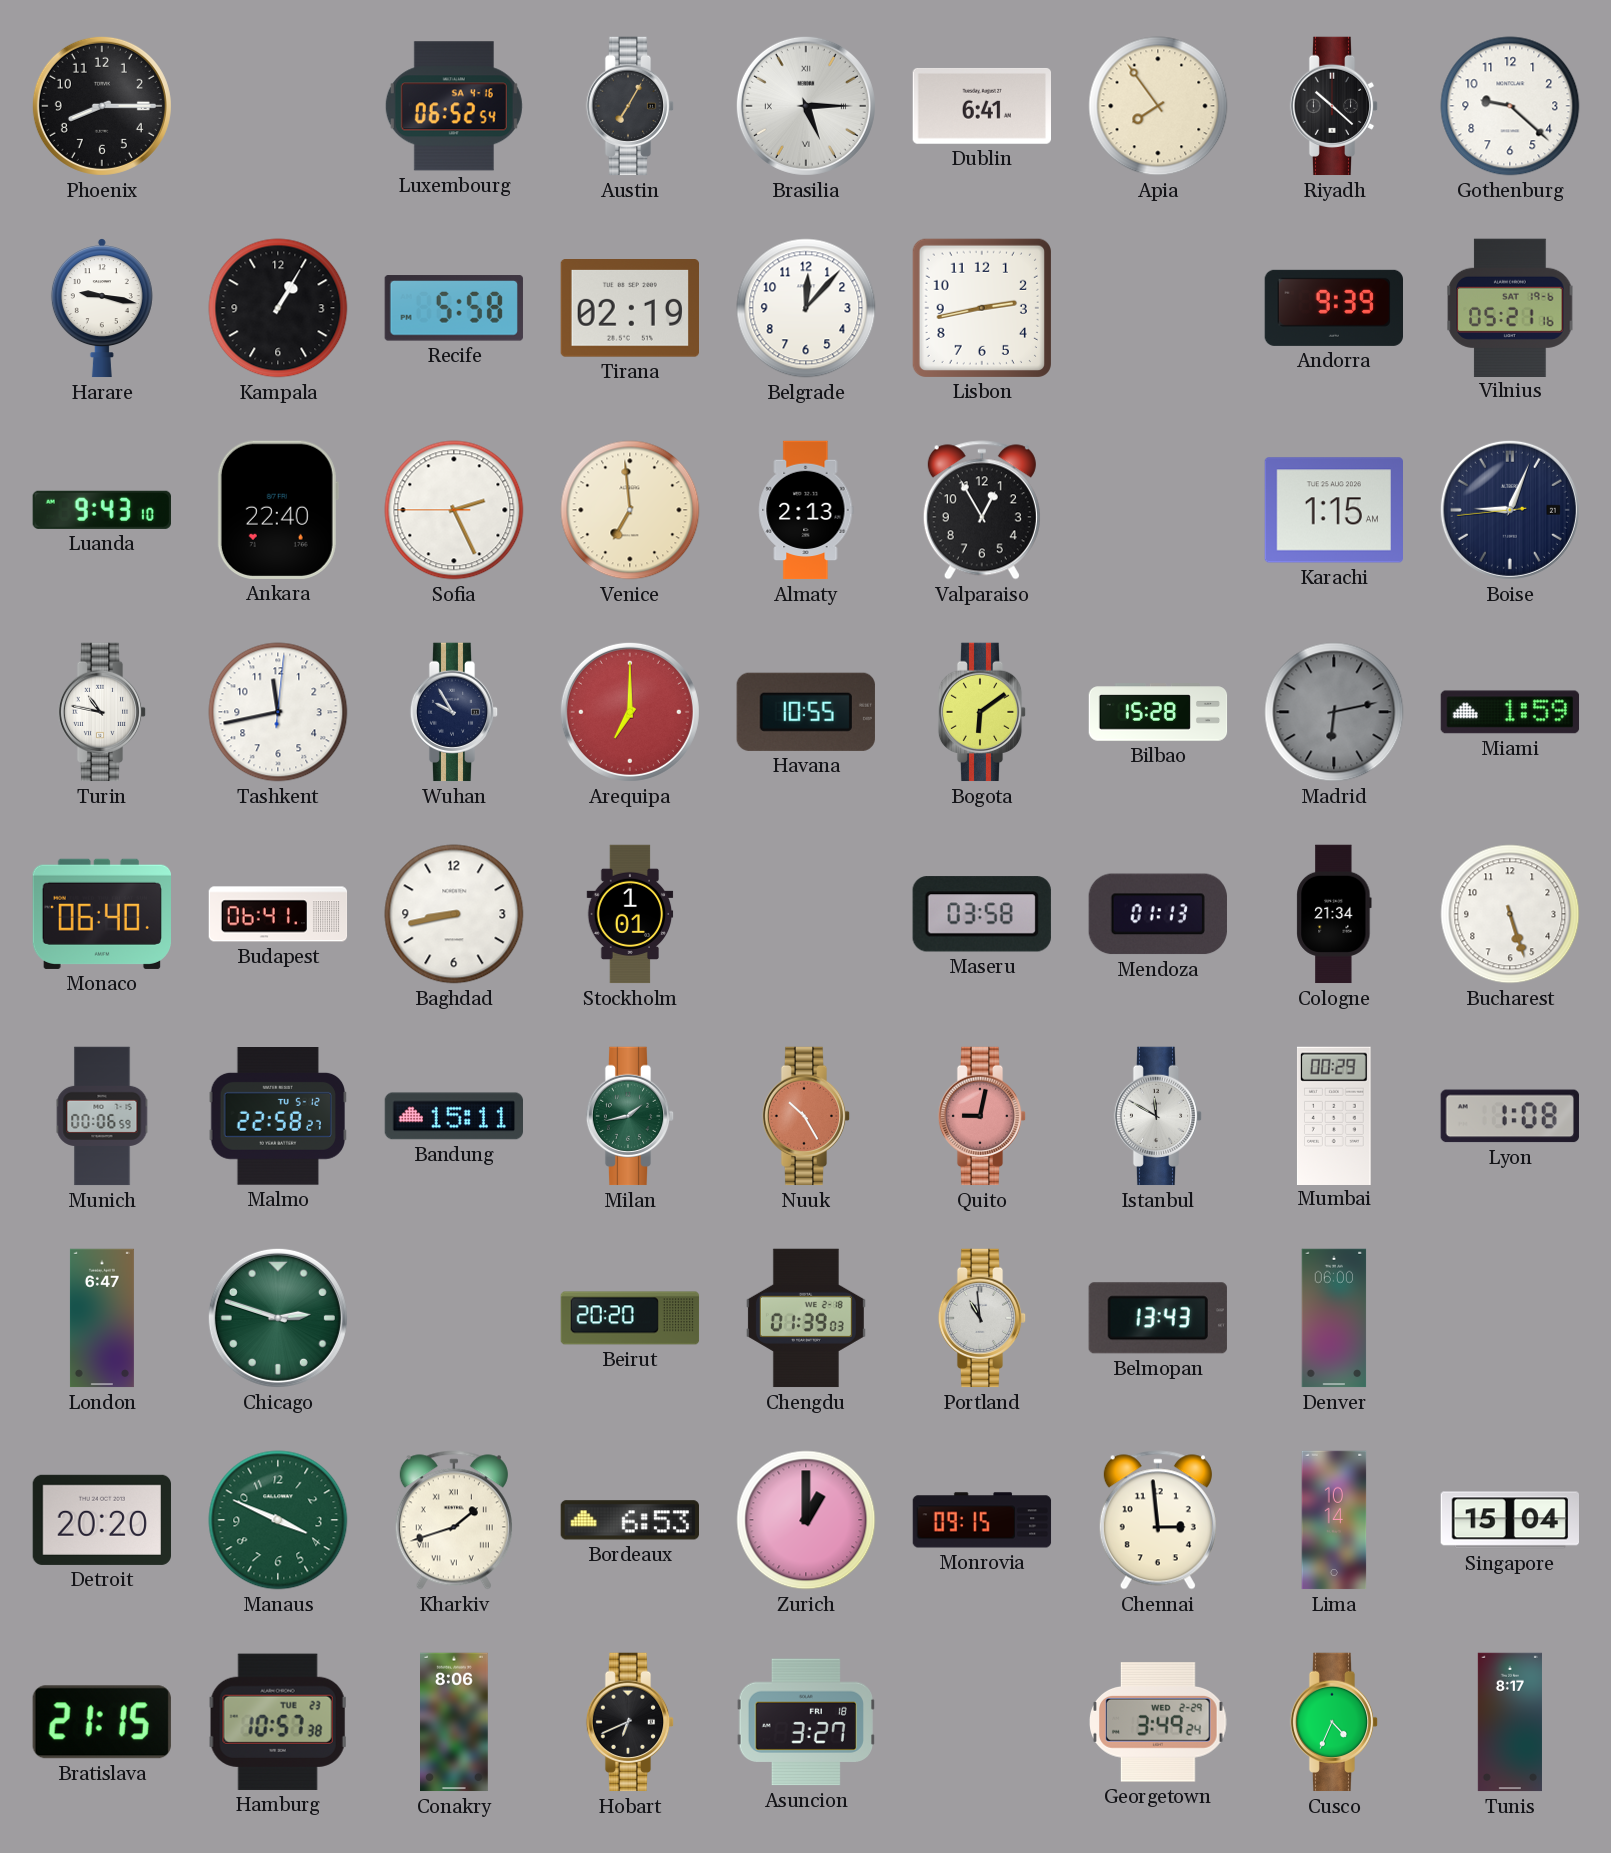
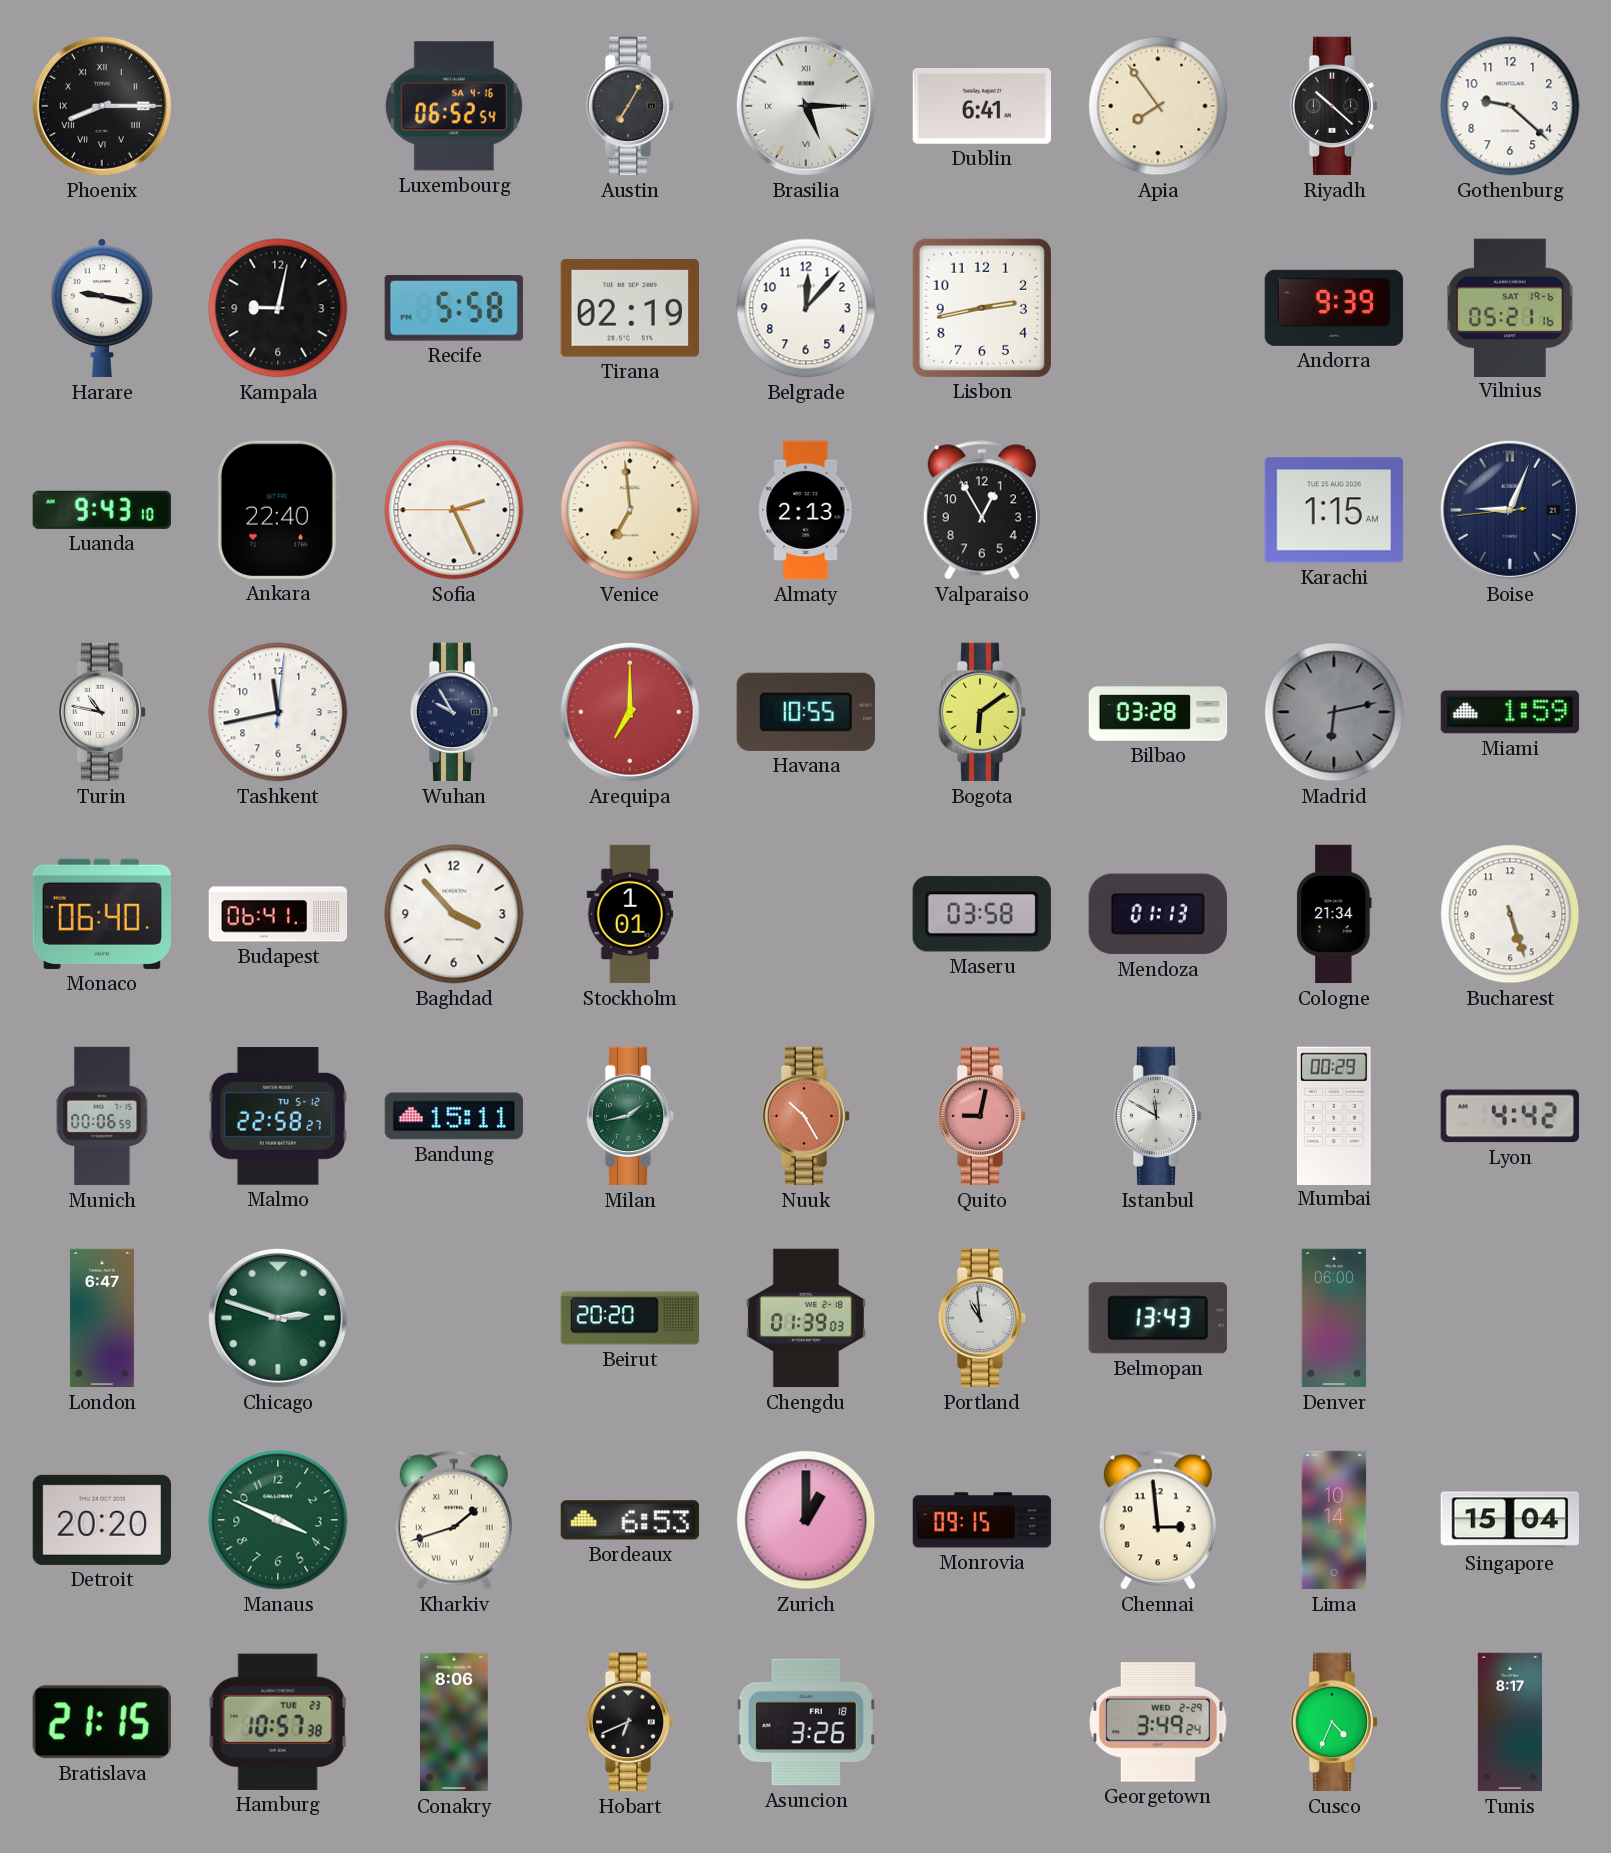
Phoenix numerals: Arabic -> Roman
Kampala: 1:05 -> 9:02
Bilbao: 15:28 -> 03:28
Baghdad: 8:43 -> 3:53
Lyon: 1:08 -> 4:42
Asuncion: 3:27 -> 3:26
